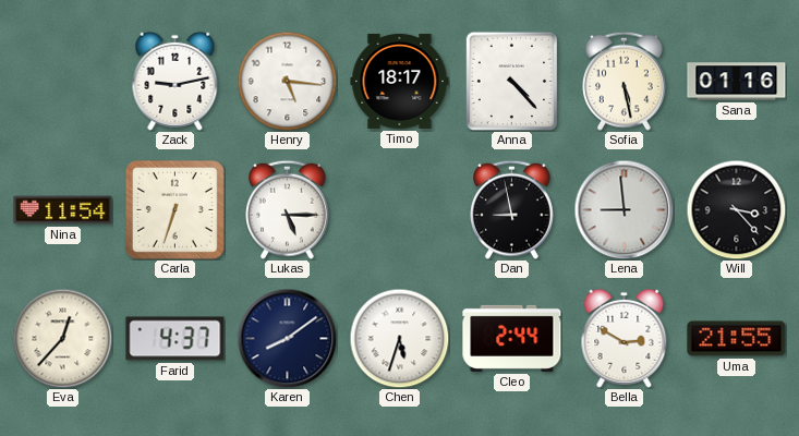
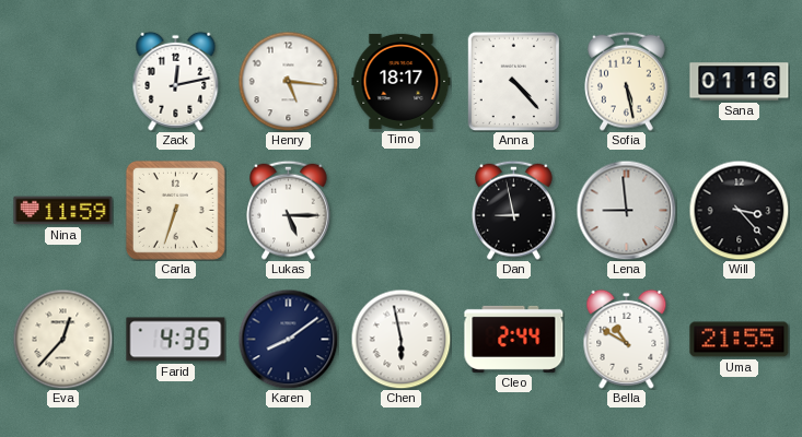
Zack: 9:13 -> 12:13
Nina: 11:54 -> 11:59
Farid: 4:37 -> 4:35
Chen: 5:33 -> 5:58
Bella: 2:50 -> 10:50
